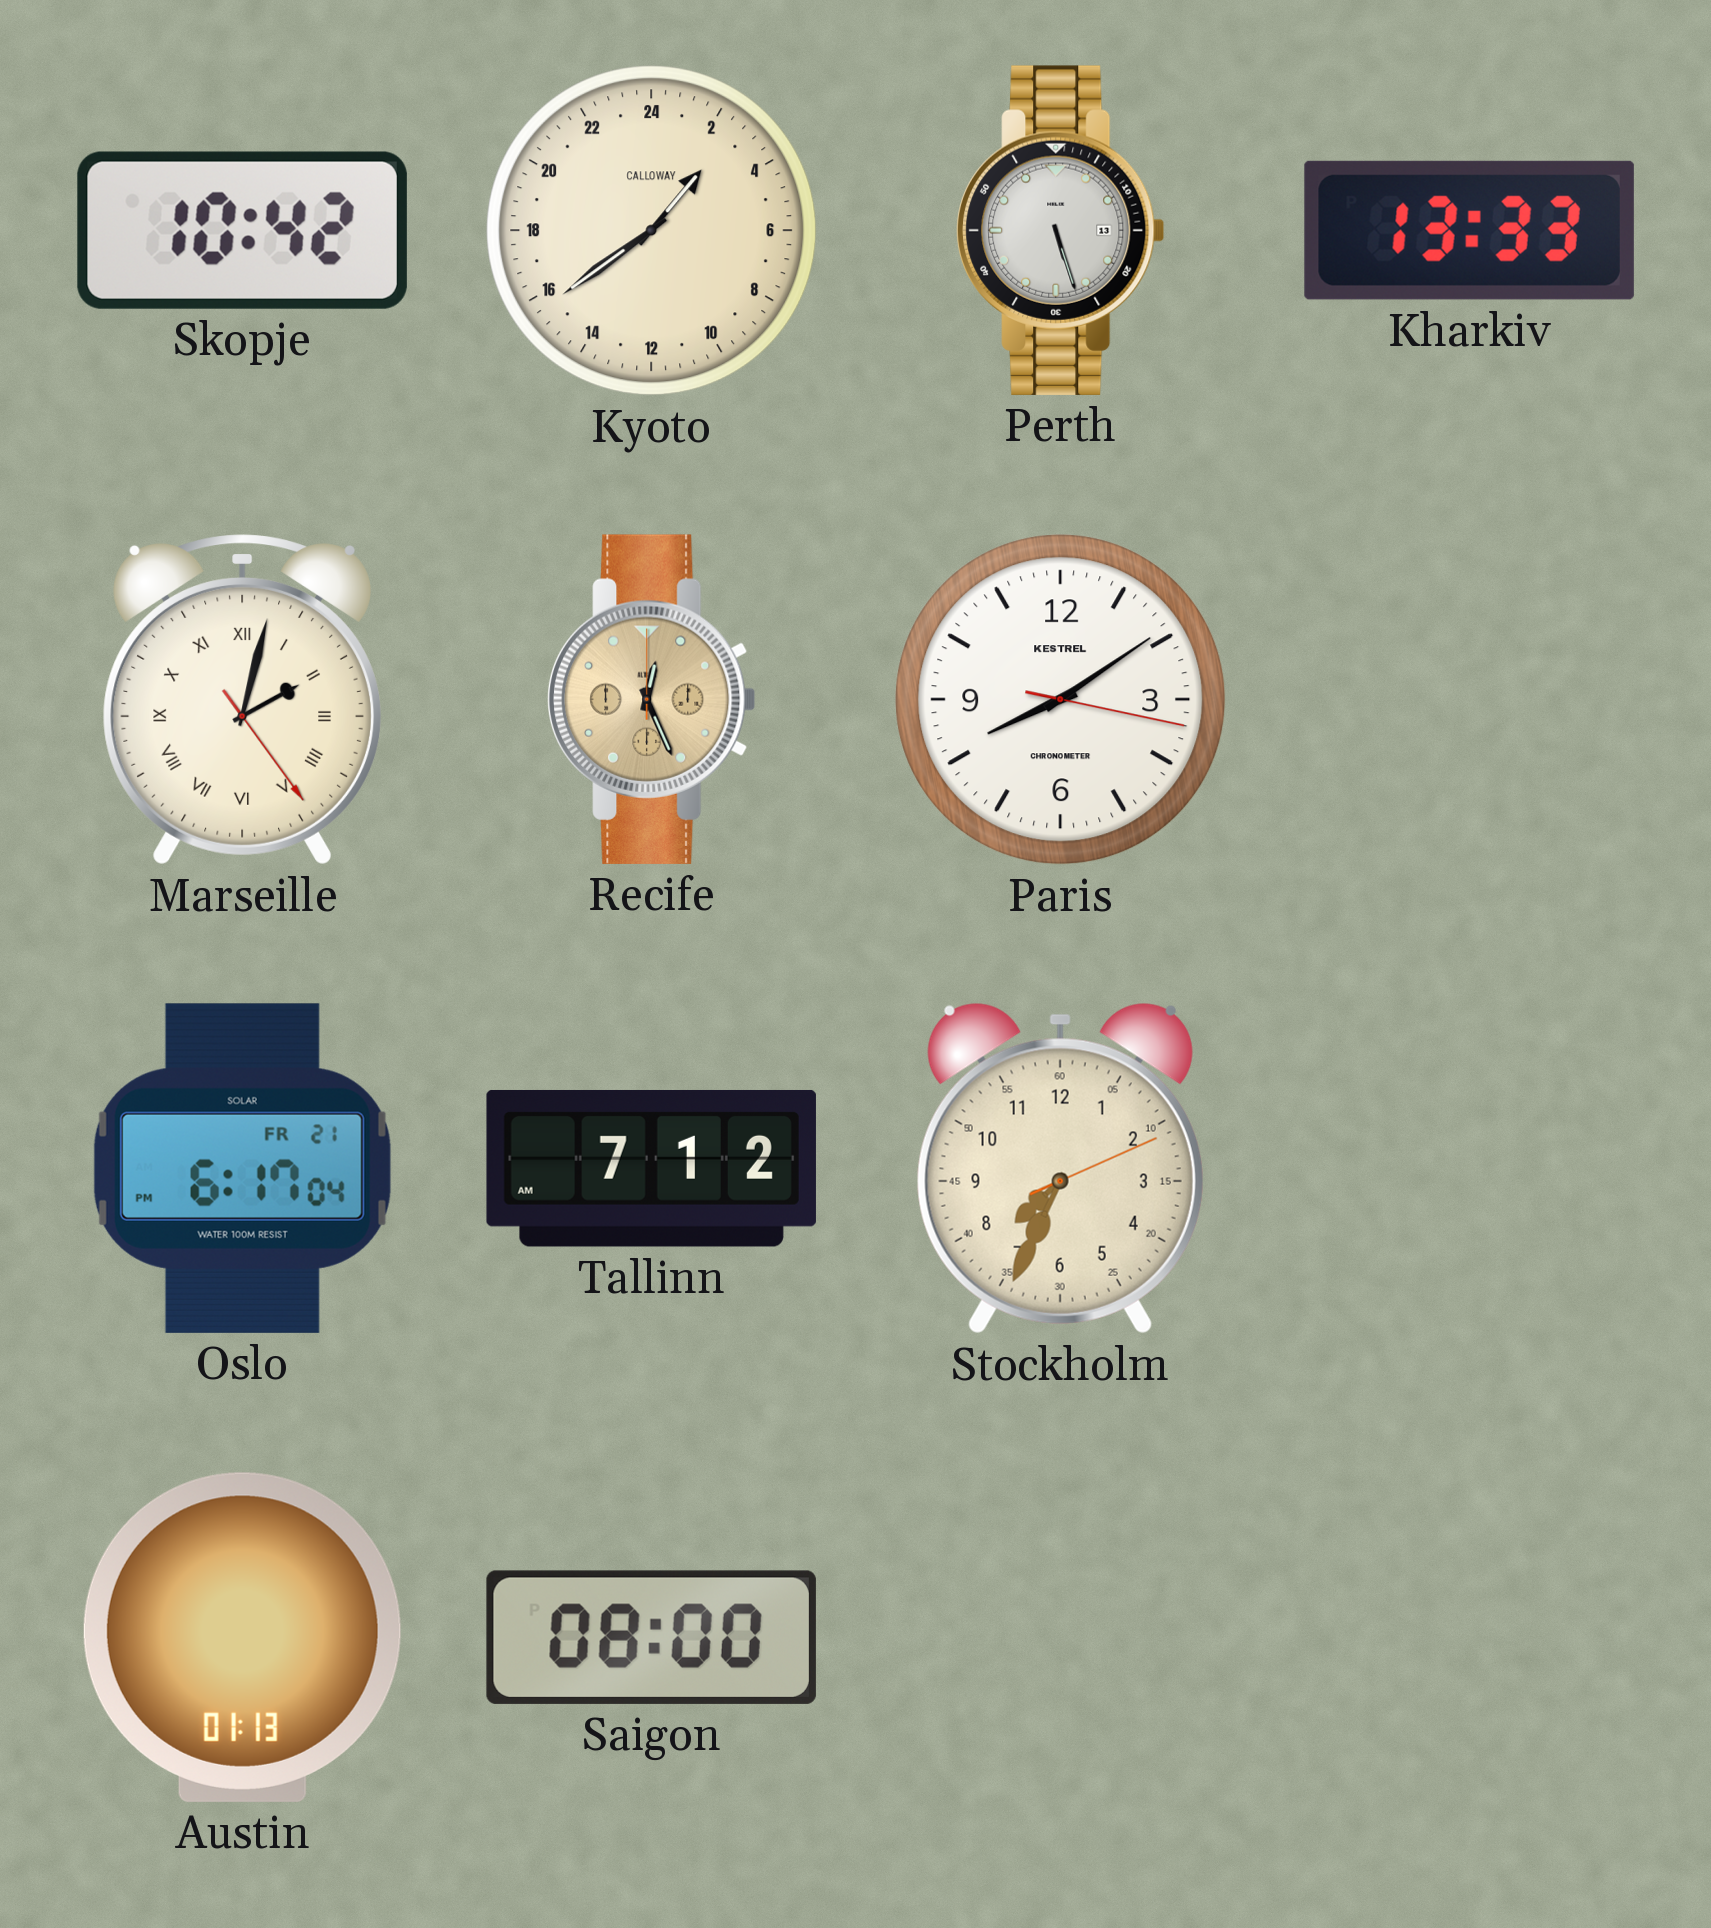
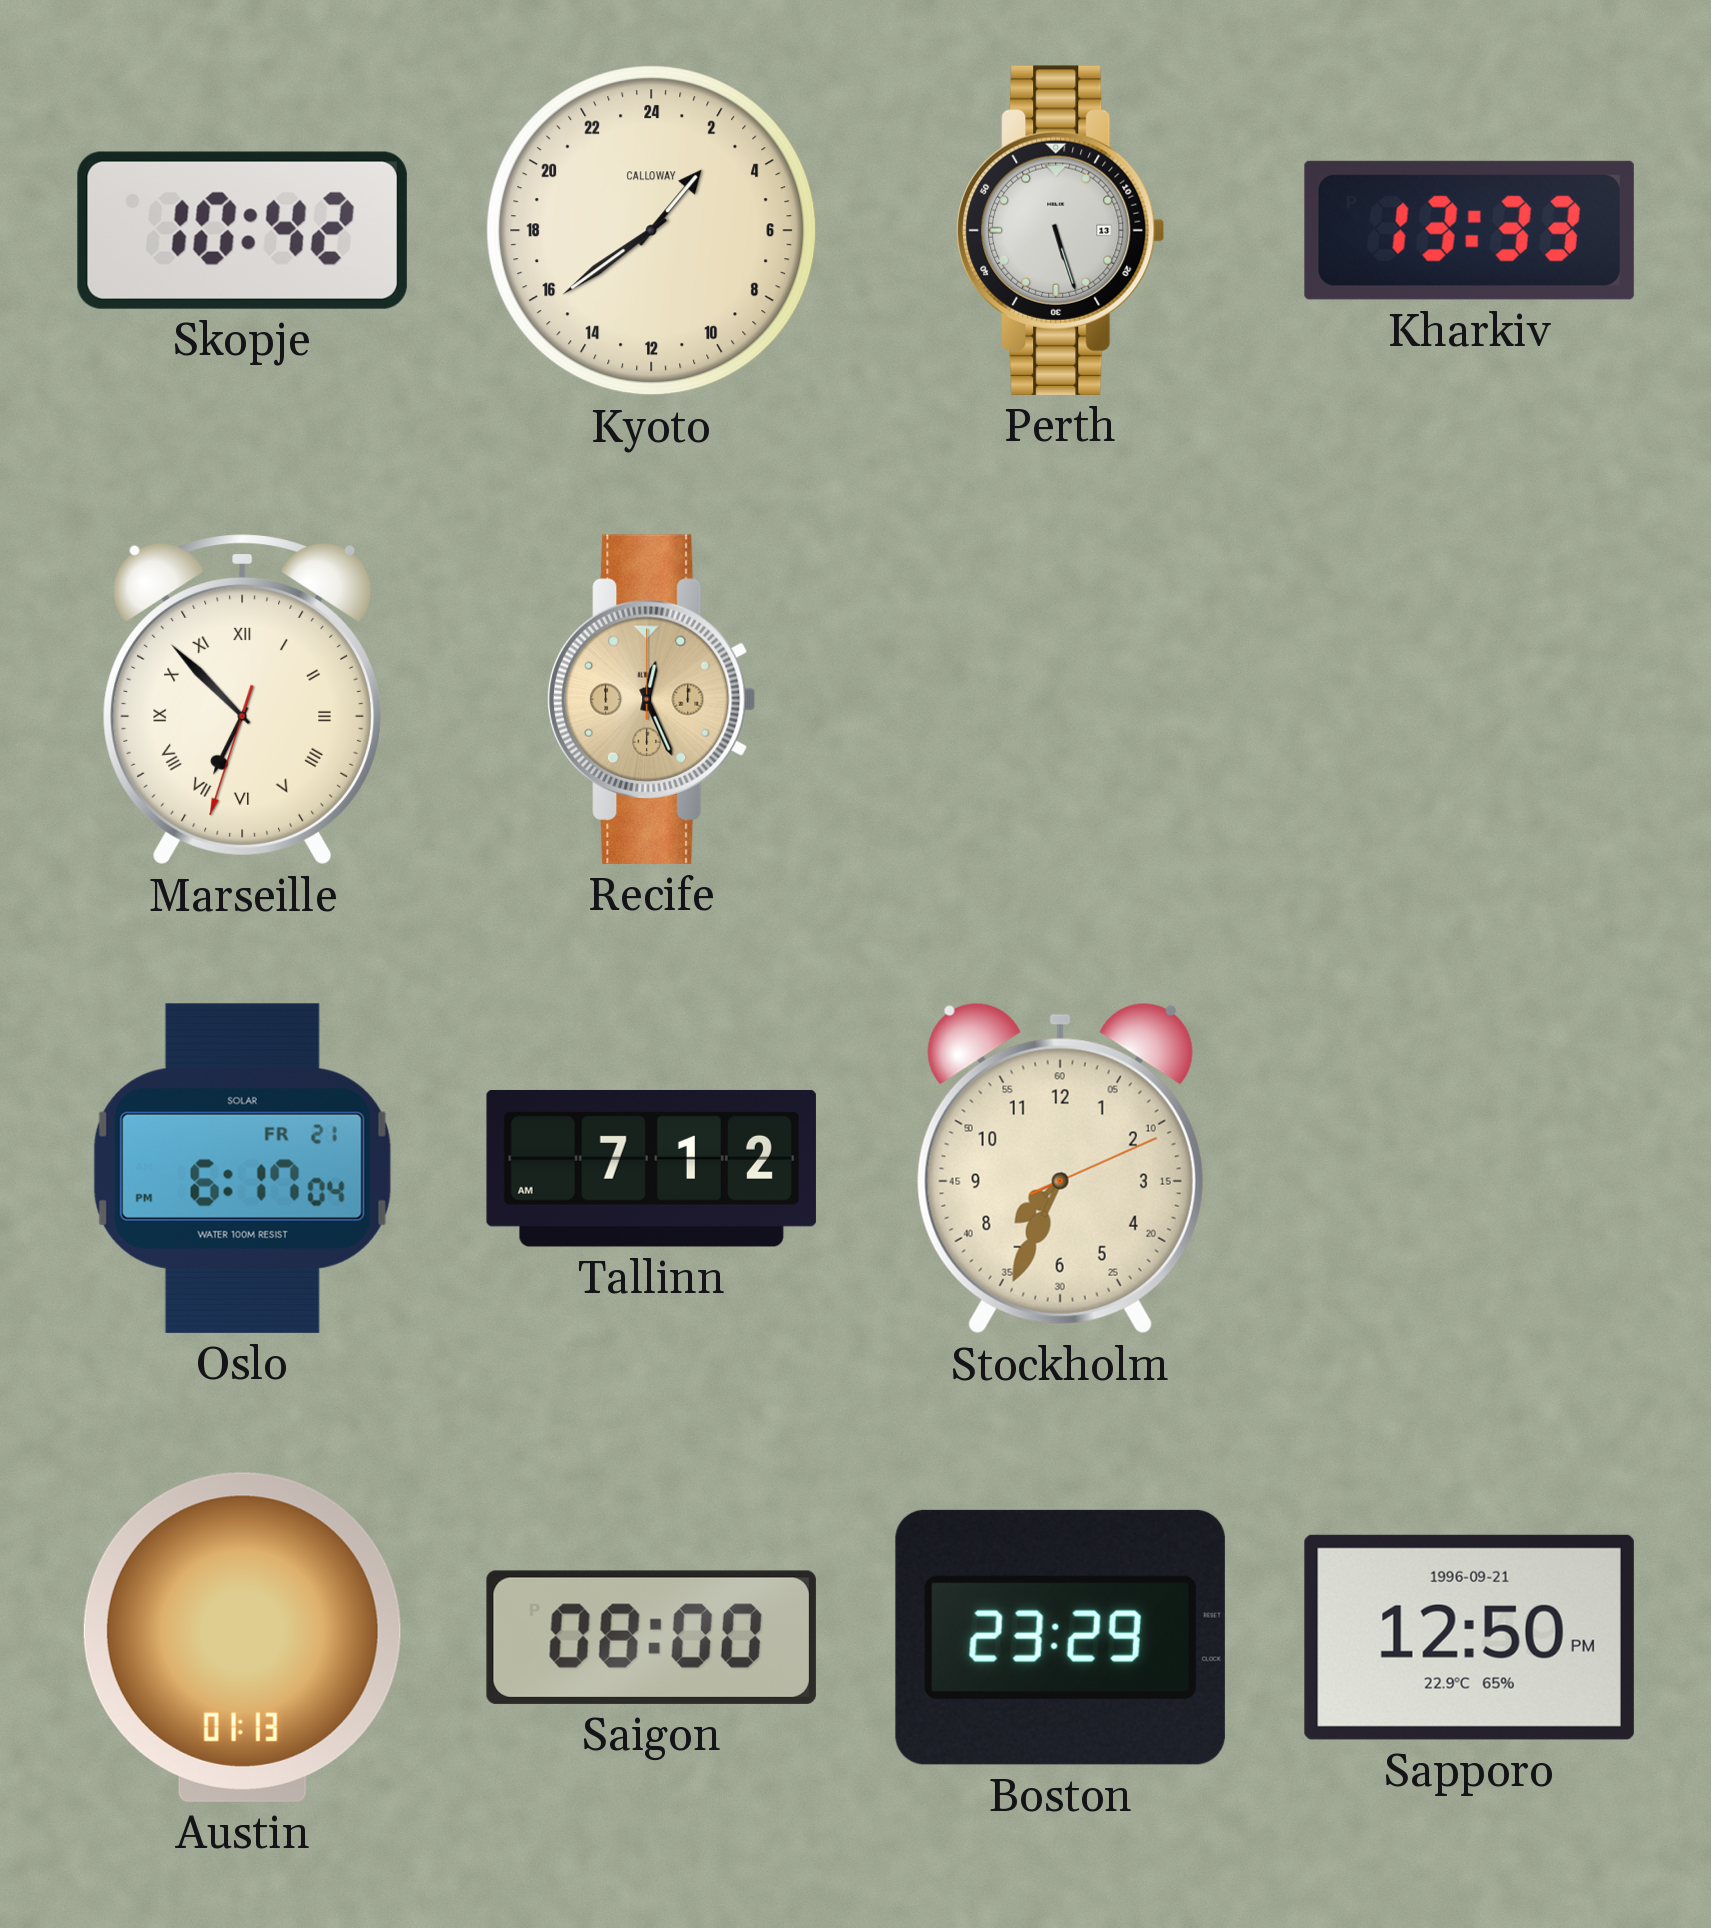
Marseille: 2:02 -> 6:52
Paris: 8:09 -> none
Boston: none -> 23:29
Sapporo: none -> 12:50
